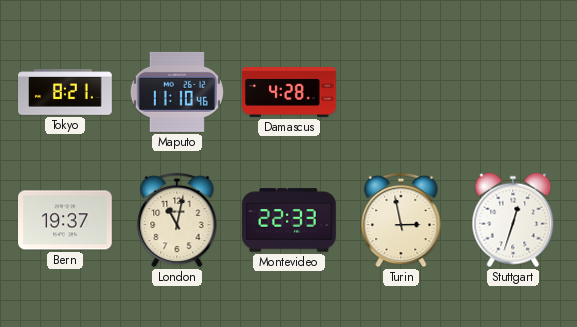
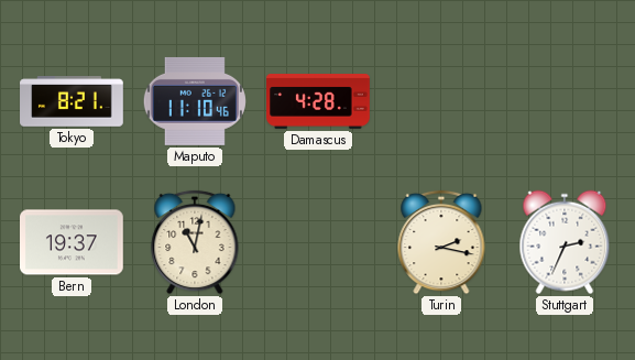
Montevideo: 22:33 -> none
Turin: 2:58 -> 2:17
Stuttgart: 12:33 -> 2:34
